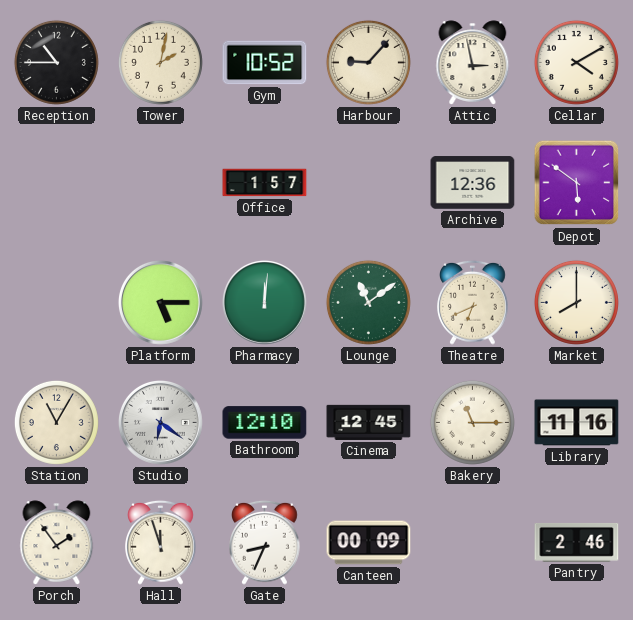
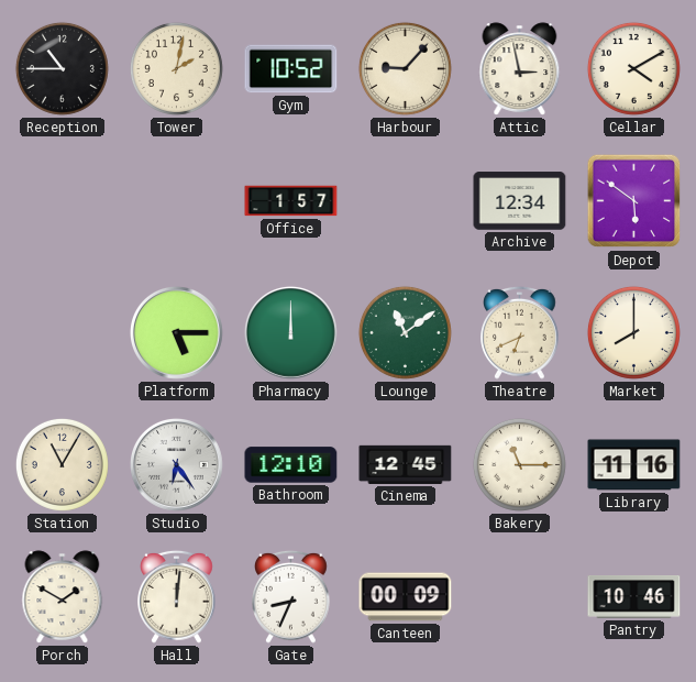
Archive: 12:36 -> 12:34
Pharmacy: 12:01 -> 12:00
Studio: 6:21 -> 6:24
Porch: 1:54 -> 1:50
Hall: 11:57 -> 12:01
Pantry: 2:46 -> 10:46
